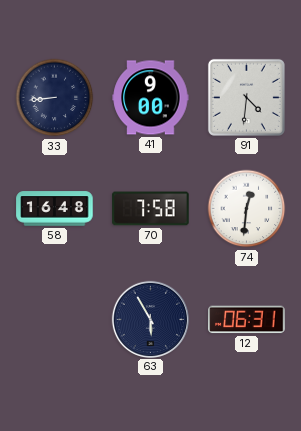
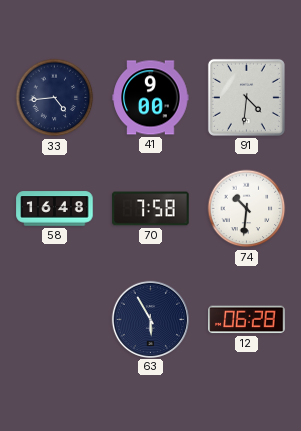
33: 8:44 -> 4:44
74: 12:31 -> 10:31
12: 06:31 -> 06:28
